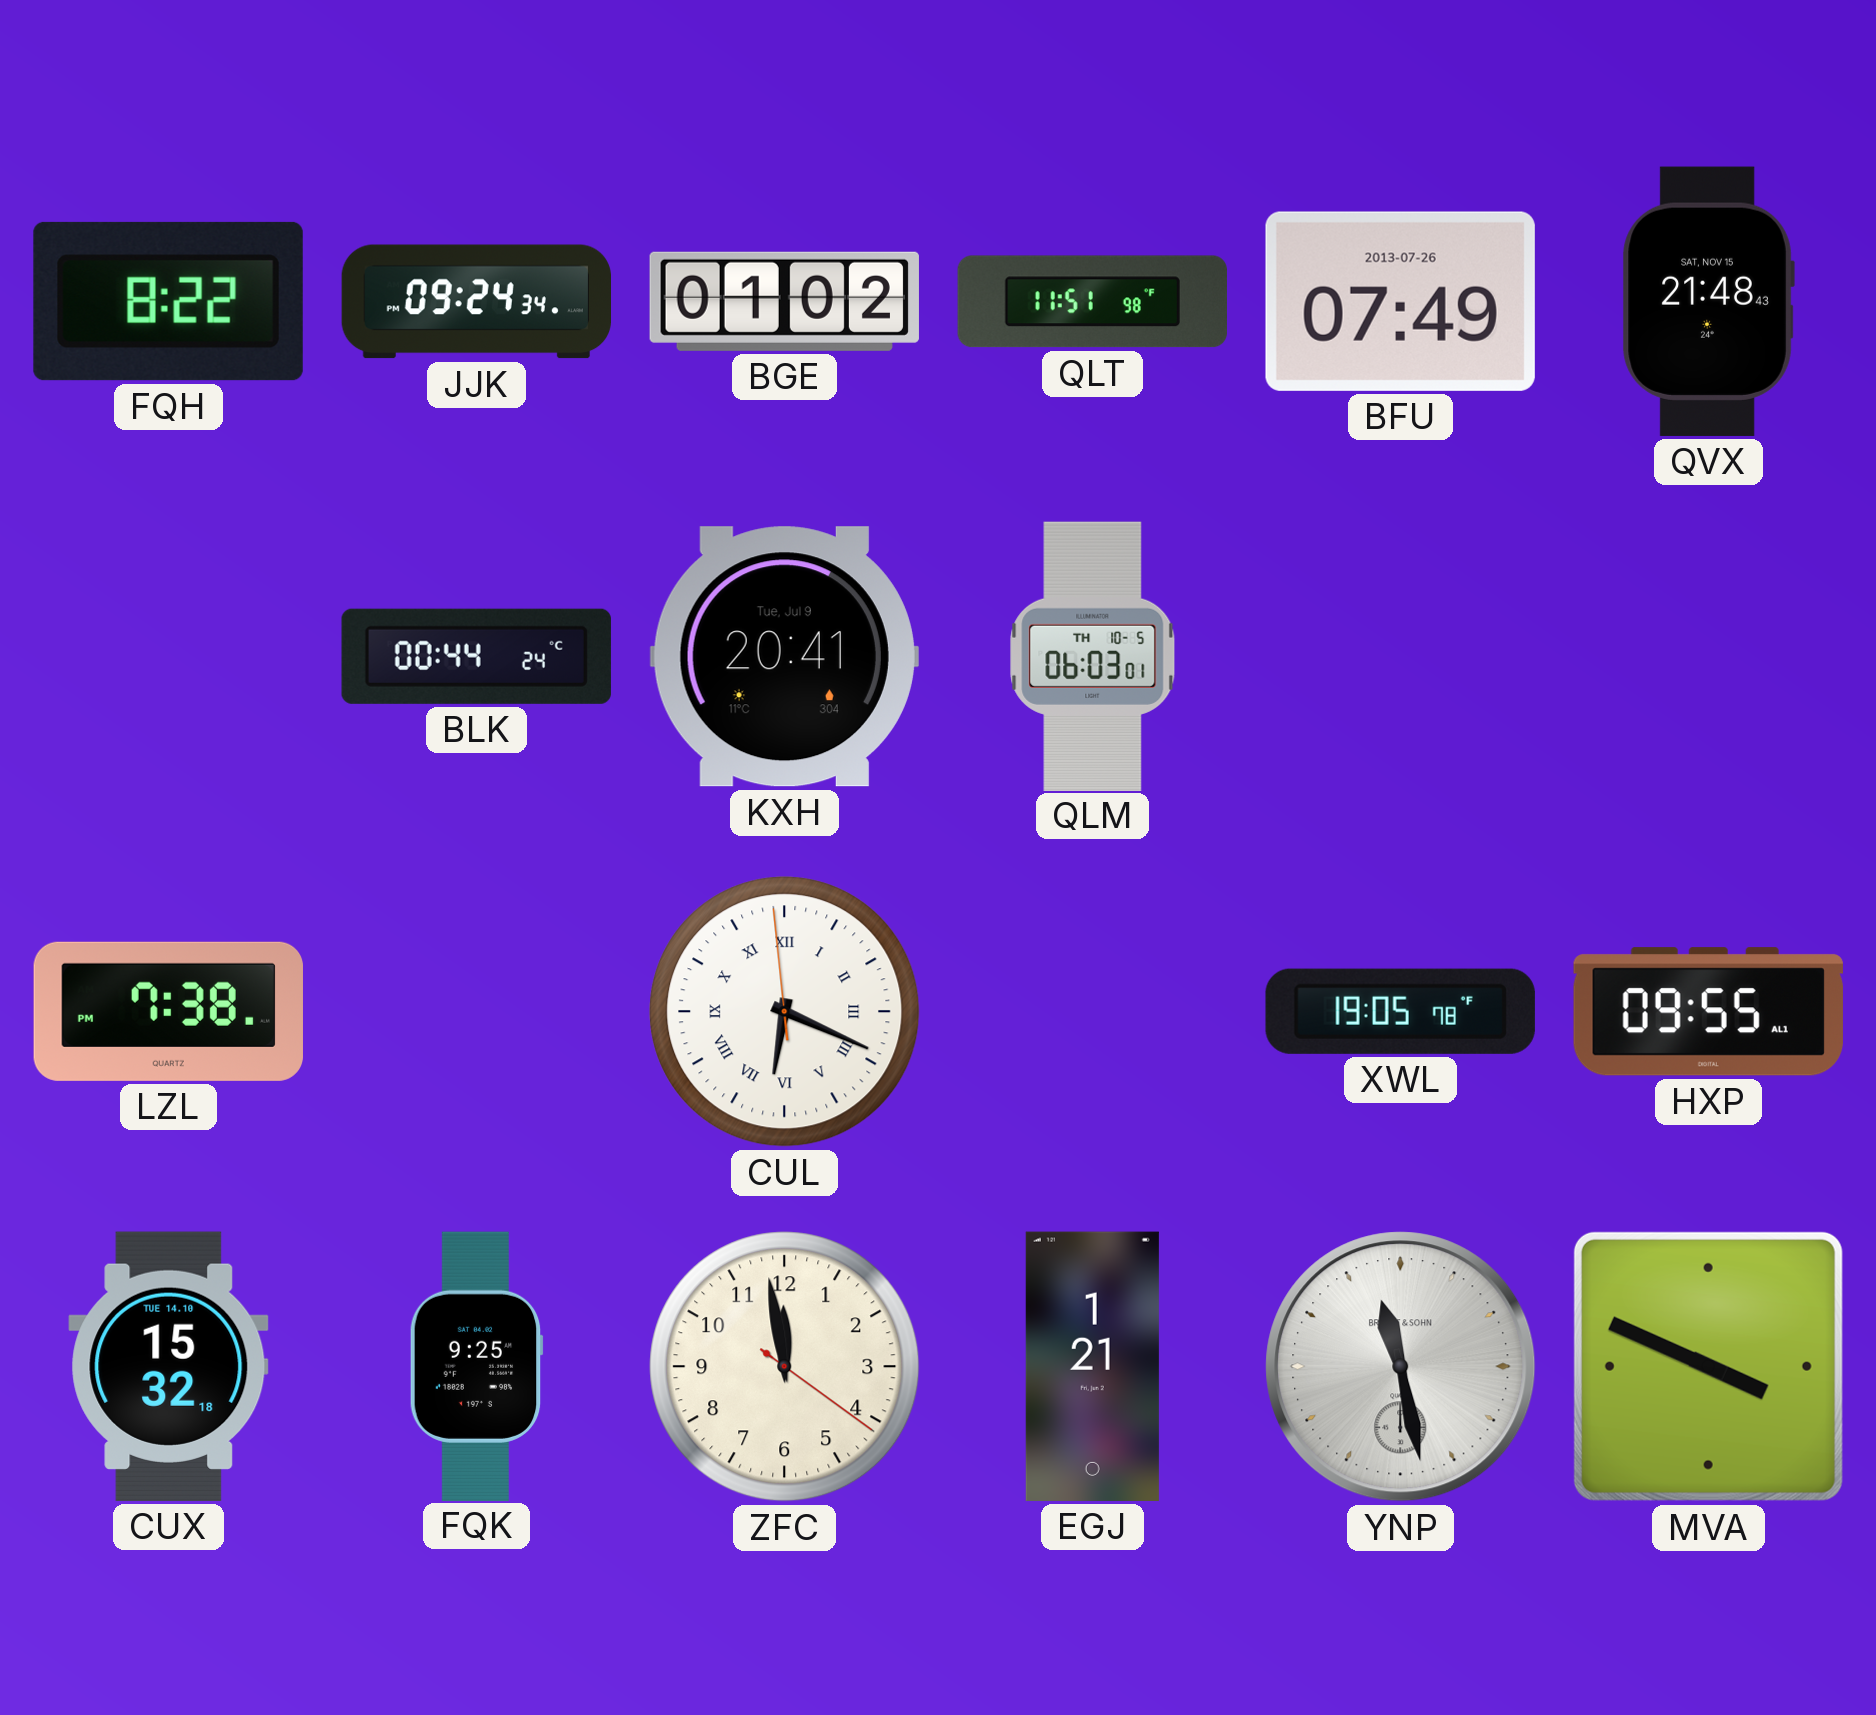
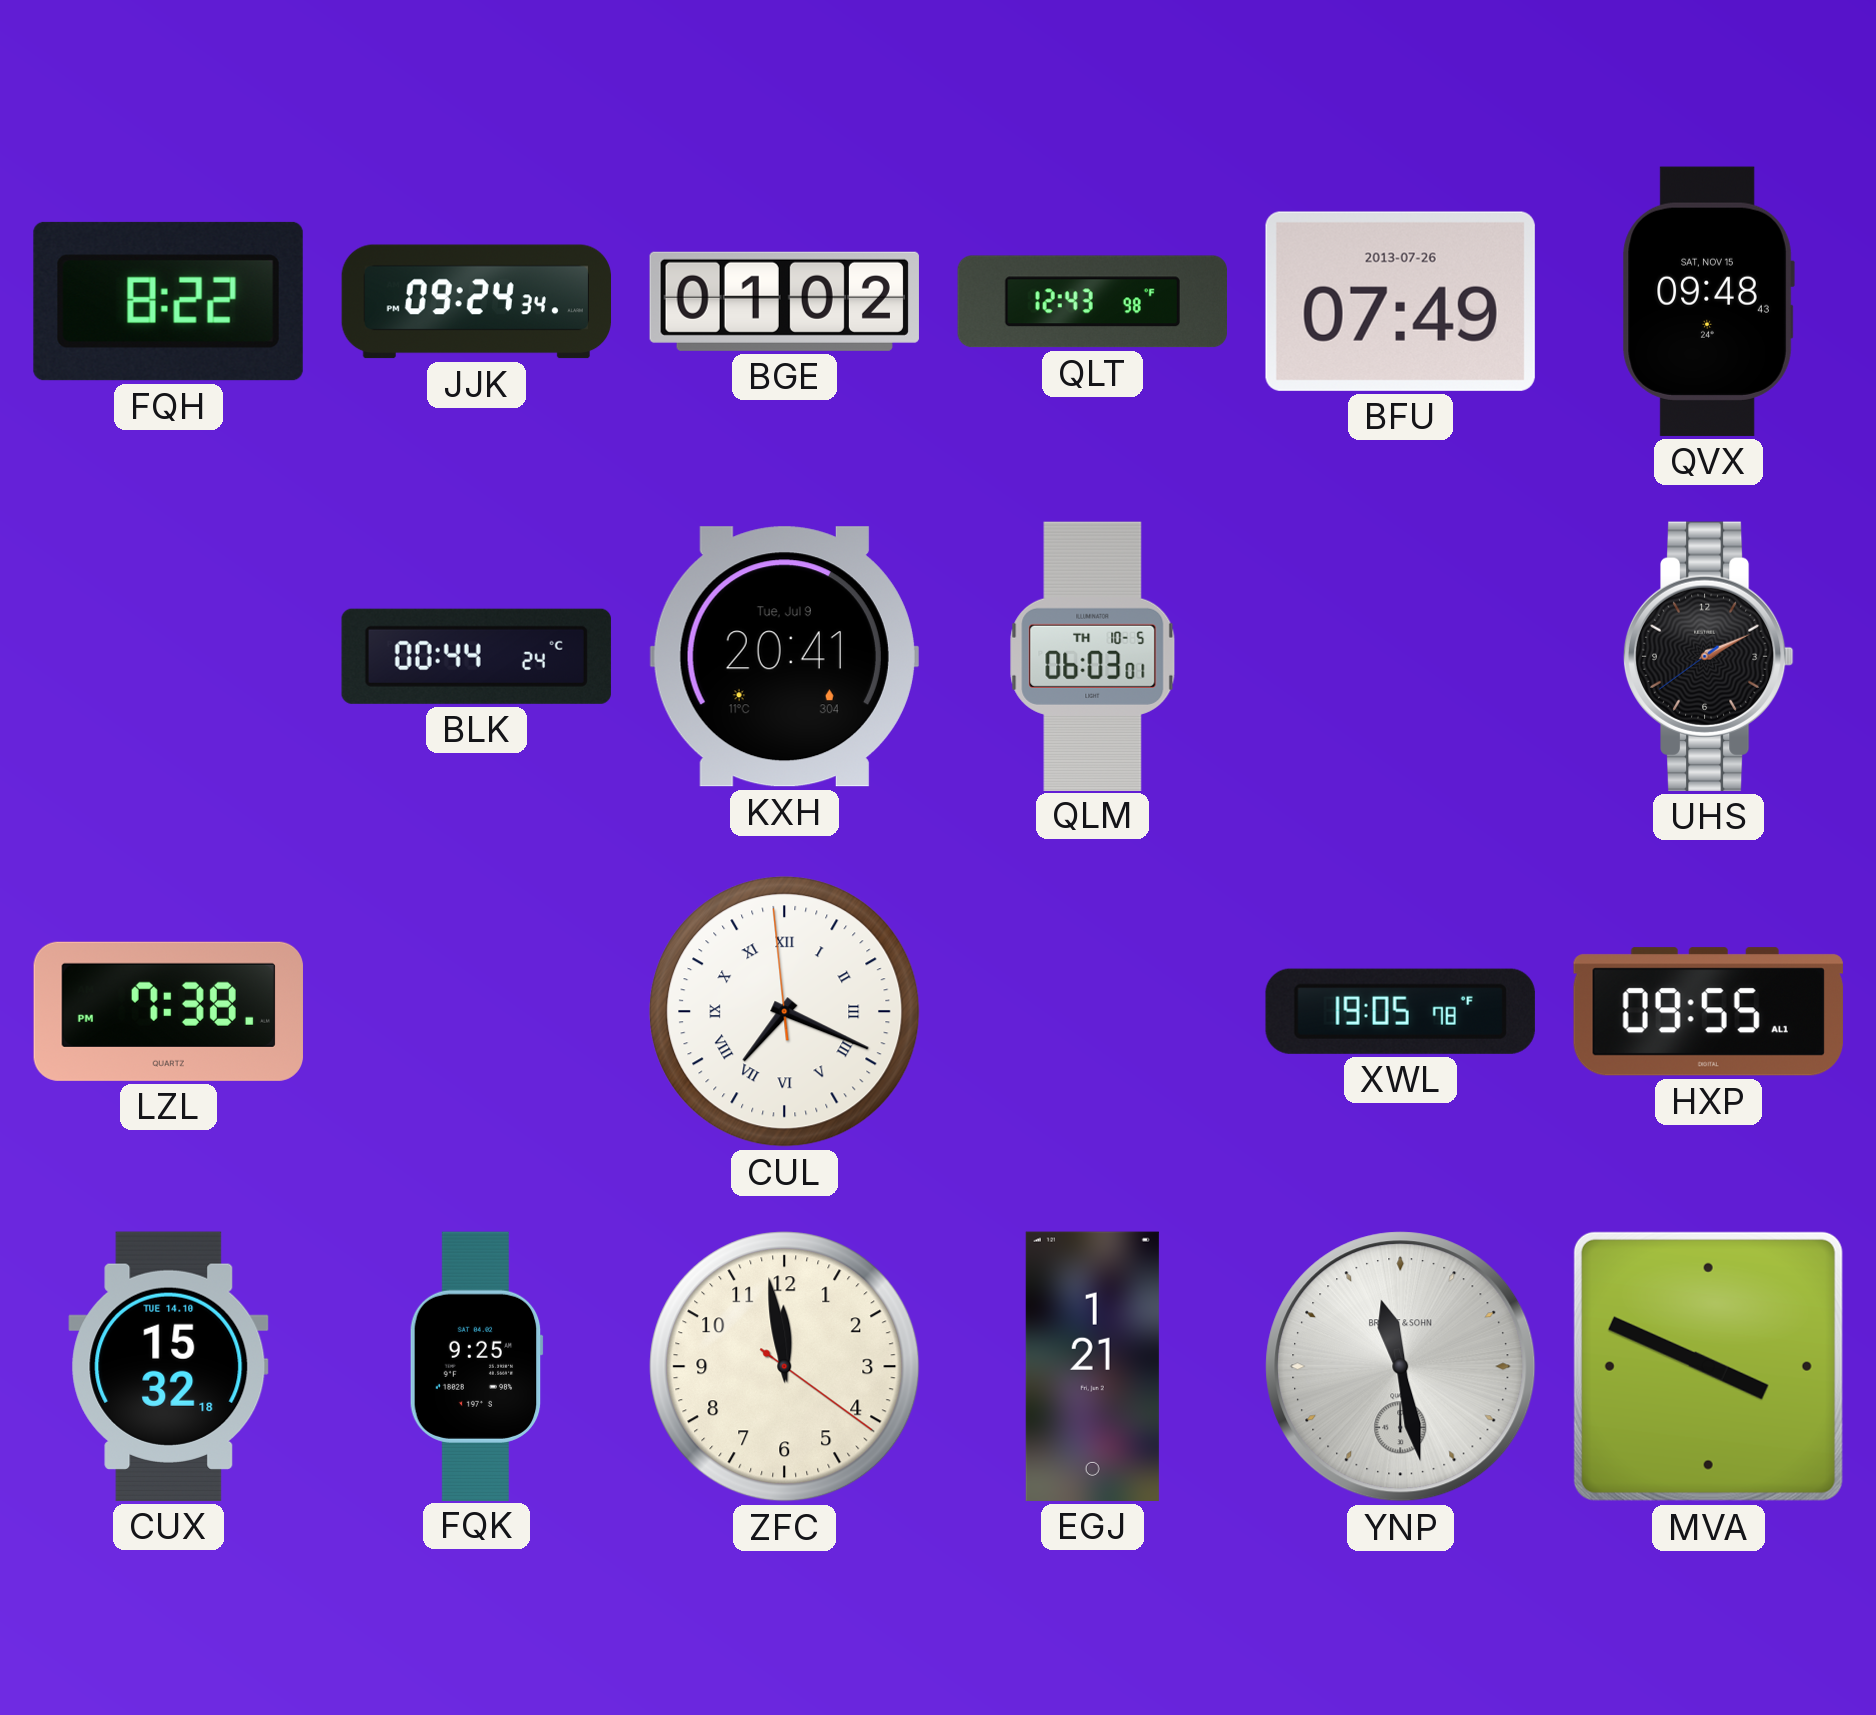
QLT: 11:51 -> 12:43
QVX: 21:48 -> 09:48
UHS: none -> 2:10
CUL: 6:18 -> 7:18
